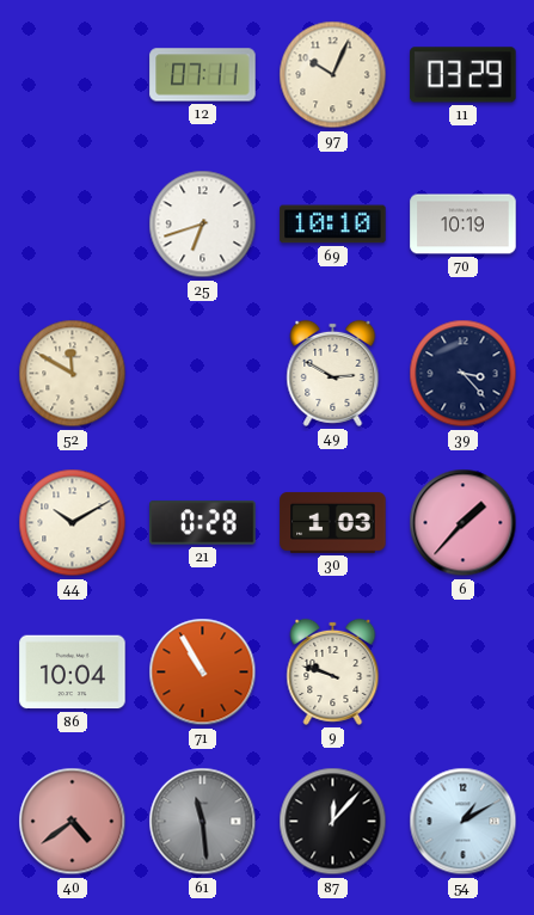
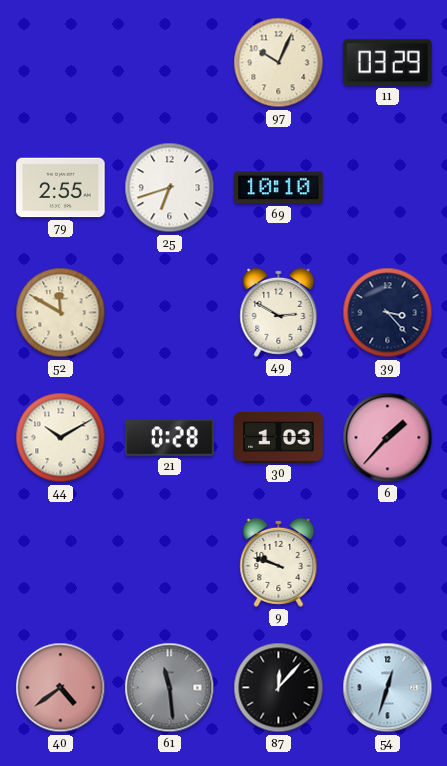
12: 07:11 -> none
79: none -> 2:55
70: 10:19 -> none
86: 10:04 -> none
71: 10:55 -> none
54: 1:10 -> 12:33
